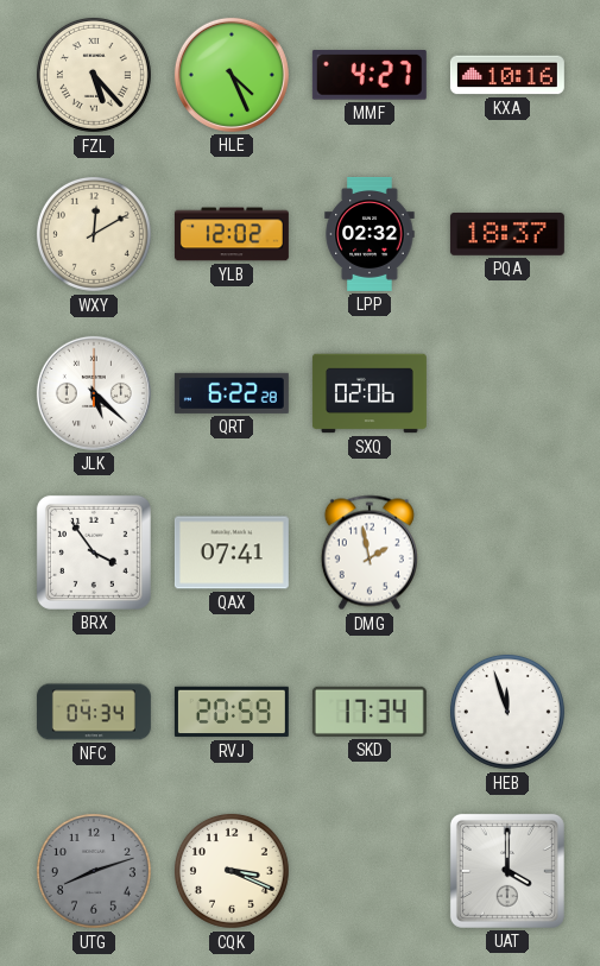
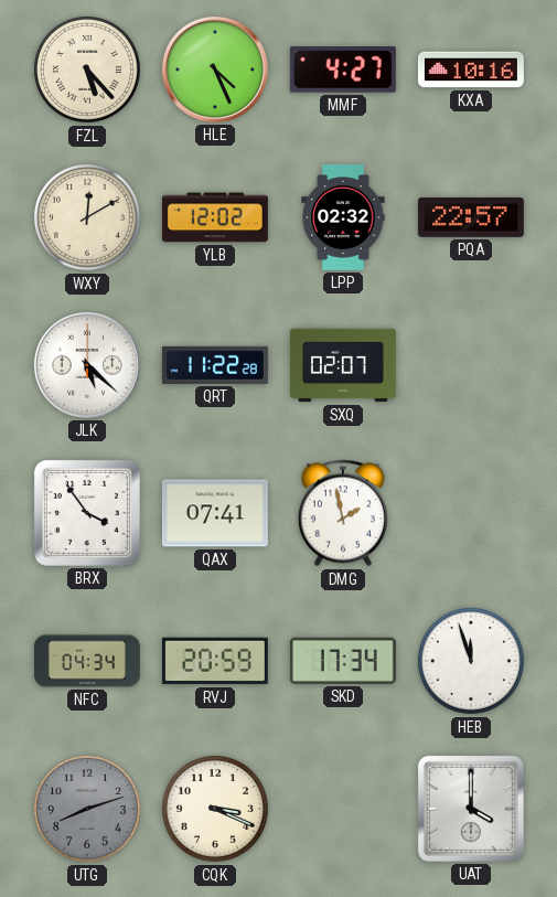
PQA: 18:37 -> 22:57
QRT: 6:22 -> 11:22
SXQ: 02:06 -> 02:07
